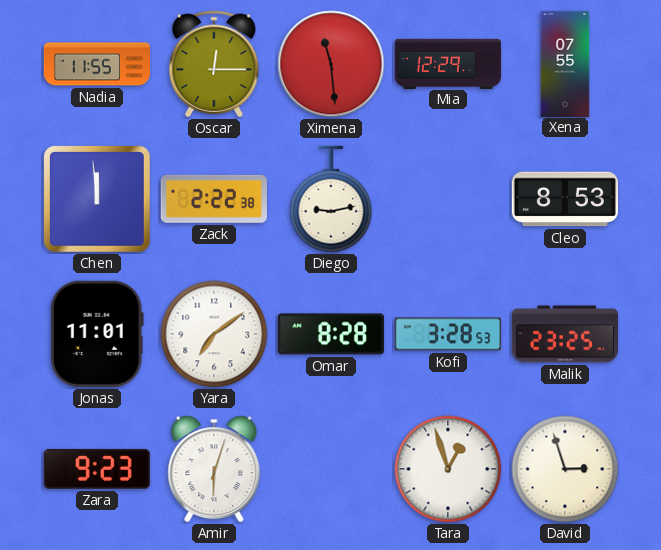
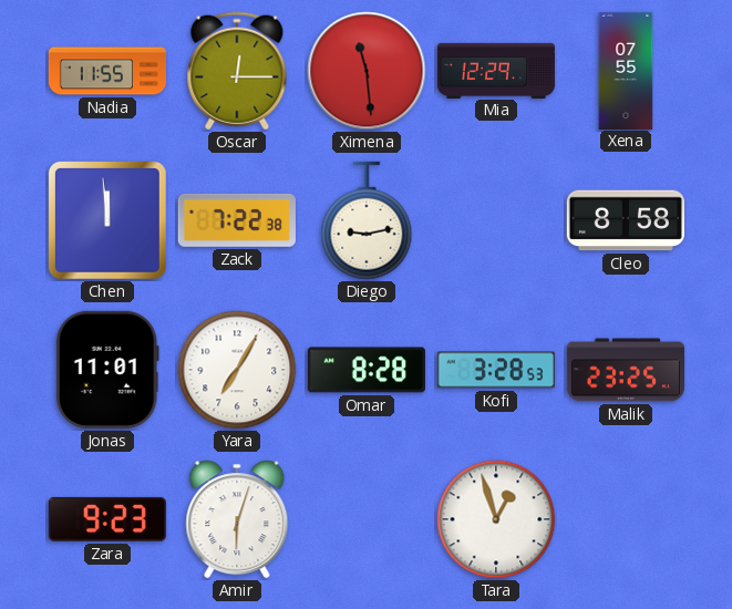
Zack: 2:22 -> 7:22
Cleo: 8:53 -> 8:58
Yara: 7:09 -> 7:05
David: 2:57 -> none
